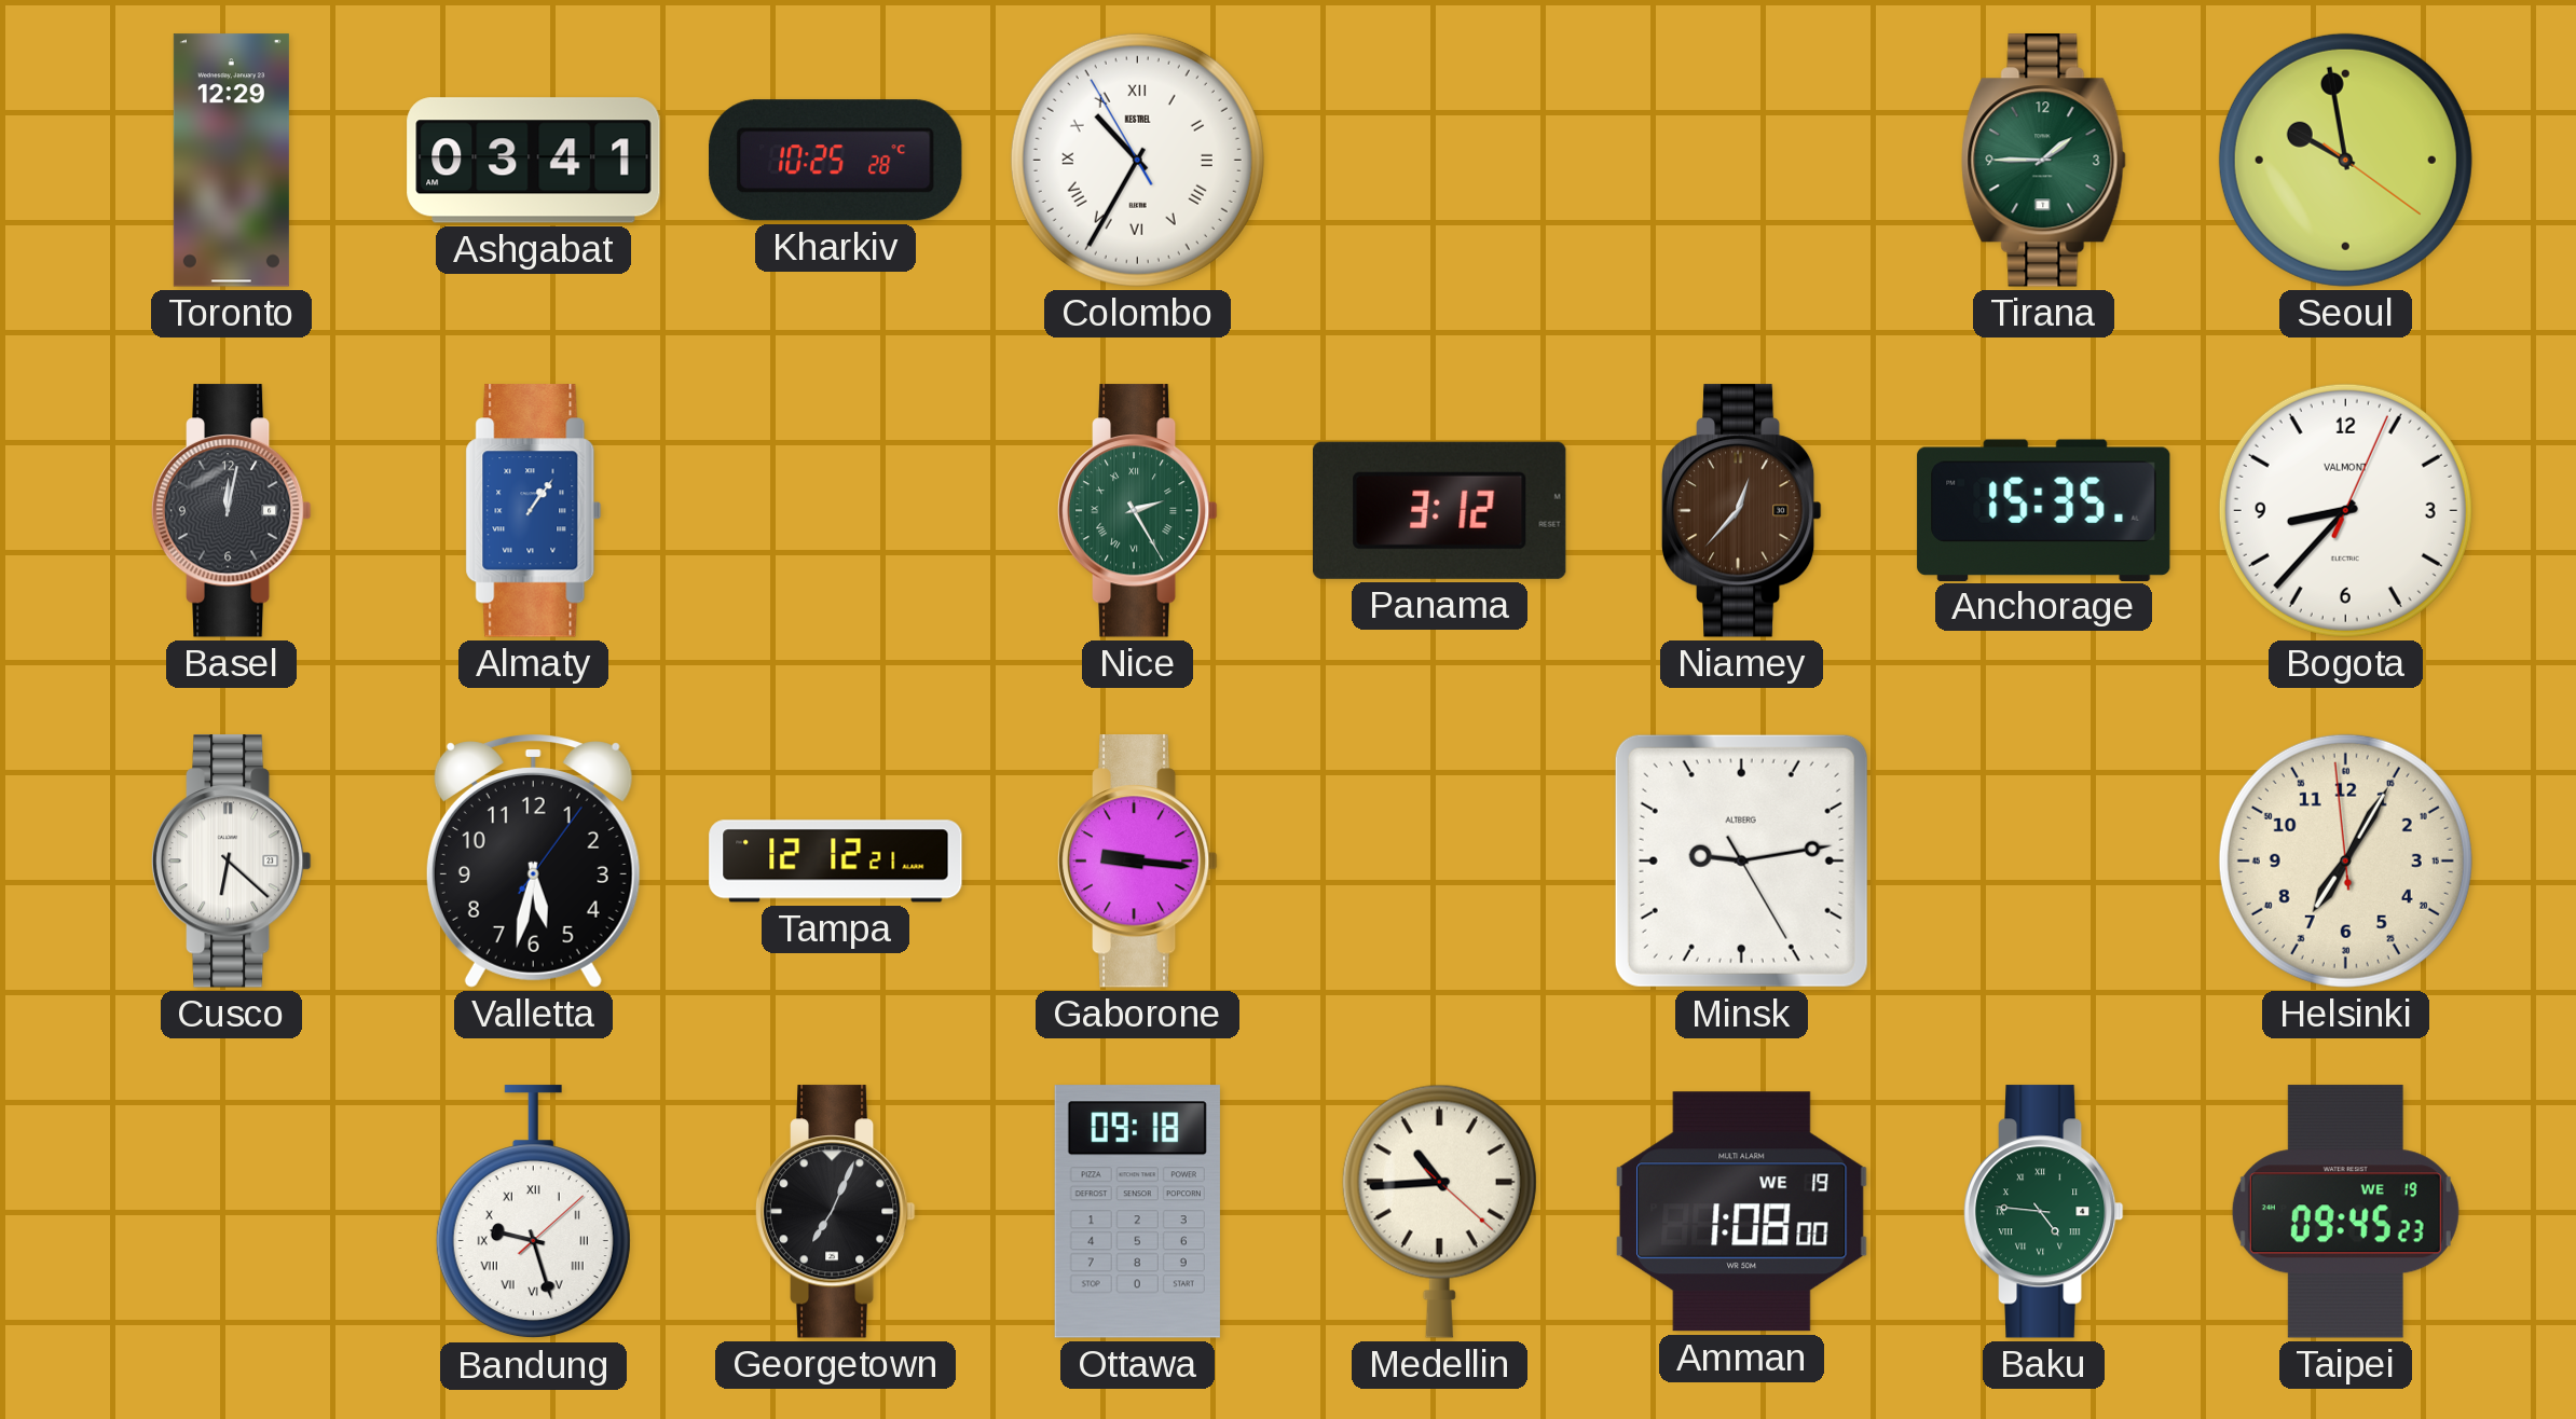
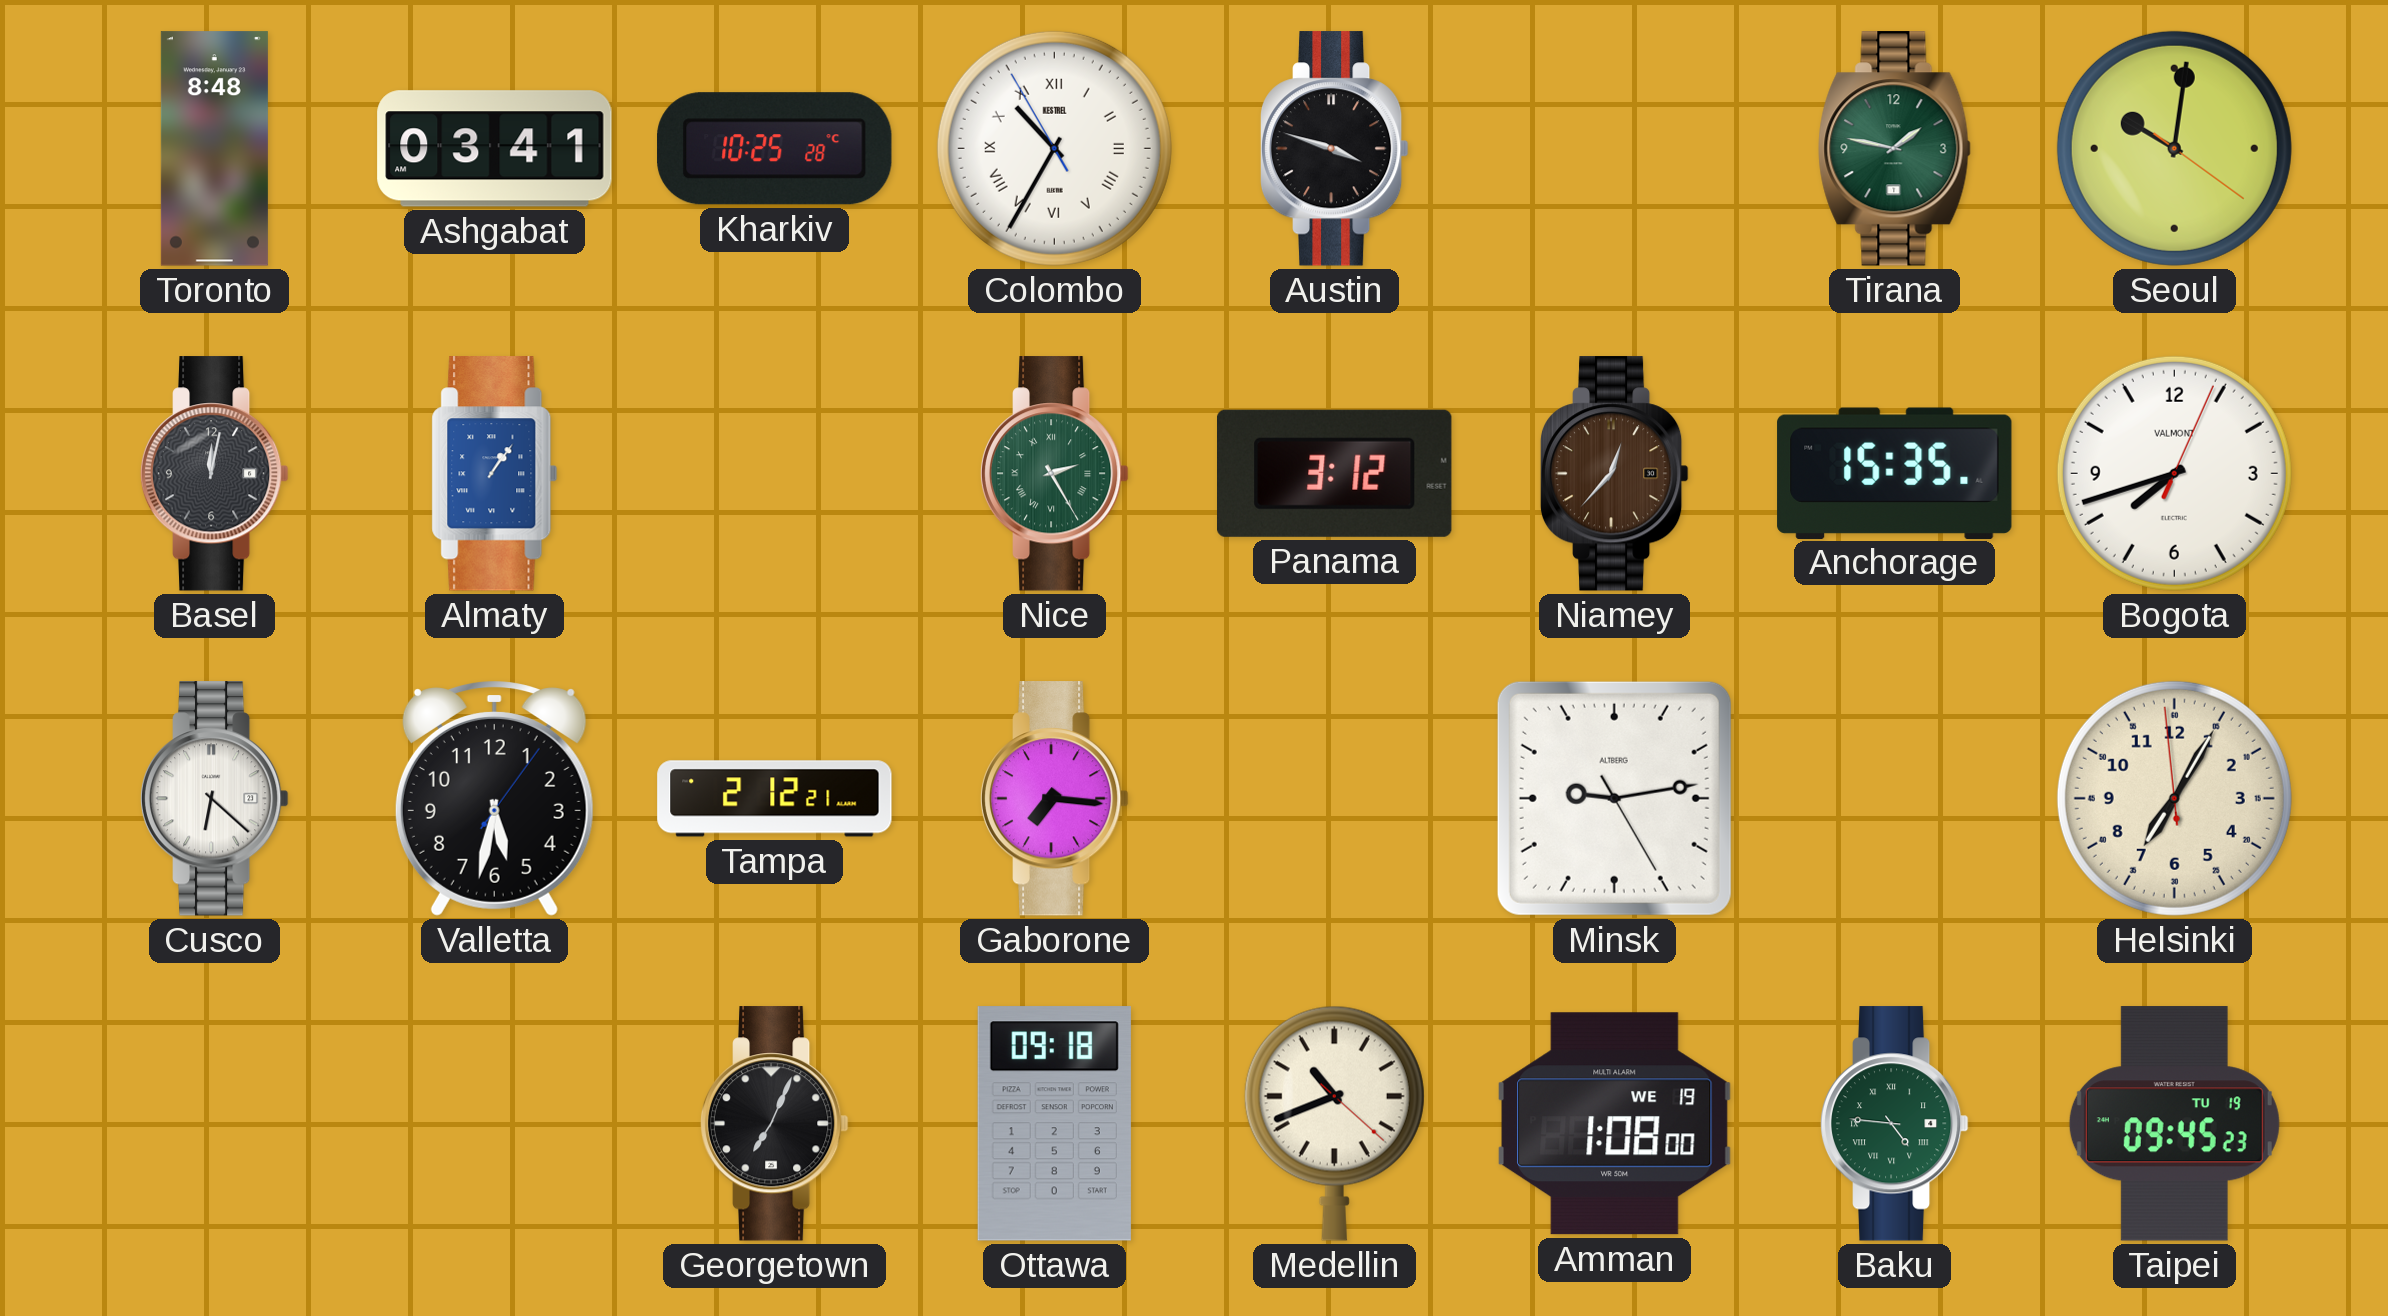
Toronto: 12:29 -> 8:48
Austin: none -> 3:48
Tirana: 1:45 -> 1:47
Seoul: 9:58 -> 10:01
Bogota: 8:37 -> 7:42
Tampa: 12:12 -> 2:12
Gaborone: 9:16 -> 7:16
Bandung: 9:27 -> none
Medellin: 10:44 -> 10:41
Taipei date: WE 19 -> TU 19
